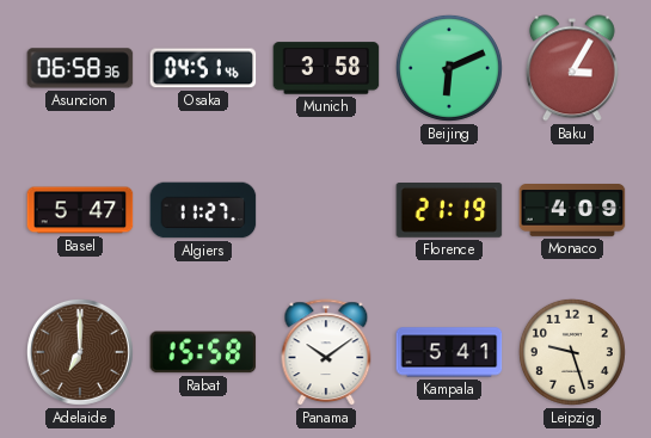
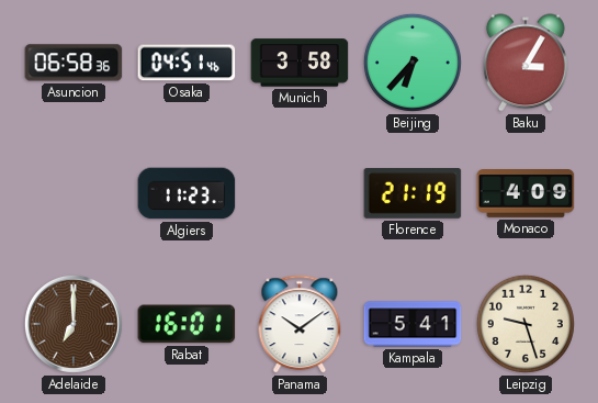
Beijing: 6:11 -> 6:37
Basel: 5:47 -> none
Algiers: 11:27 -> 11:23
Rabat: 15:58 -> 16:01
